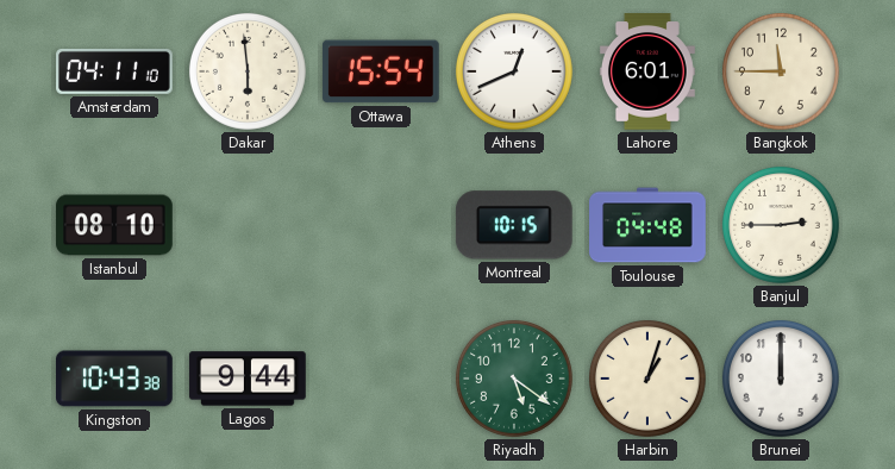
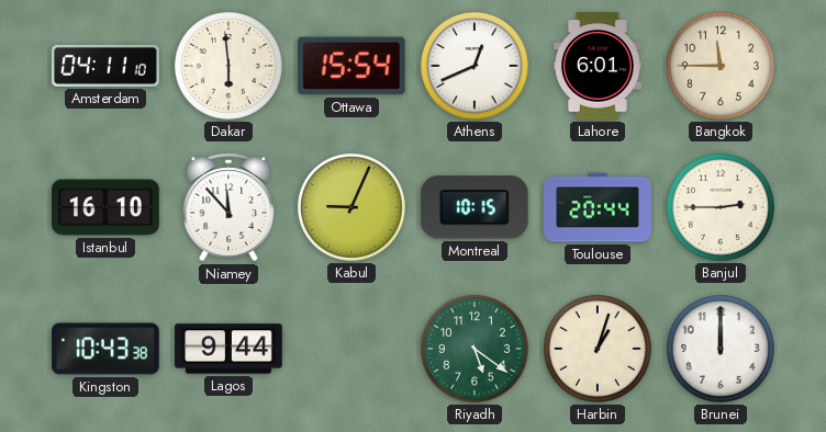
Istanbul: 08:10 -> 16:10
Niamey: none -> 11:53
Kabul: none -> 9:04
Toulouse: 04:48 -> 20:44
